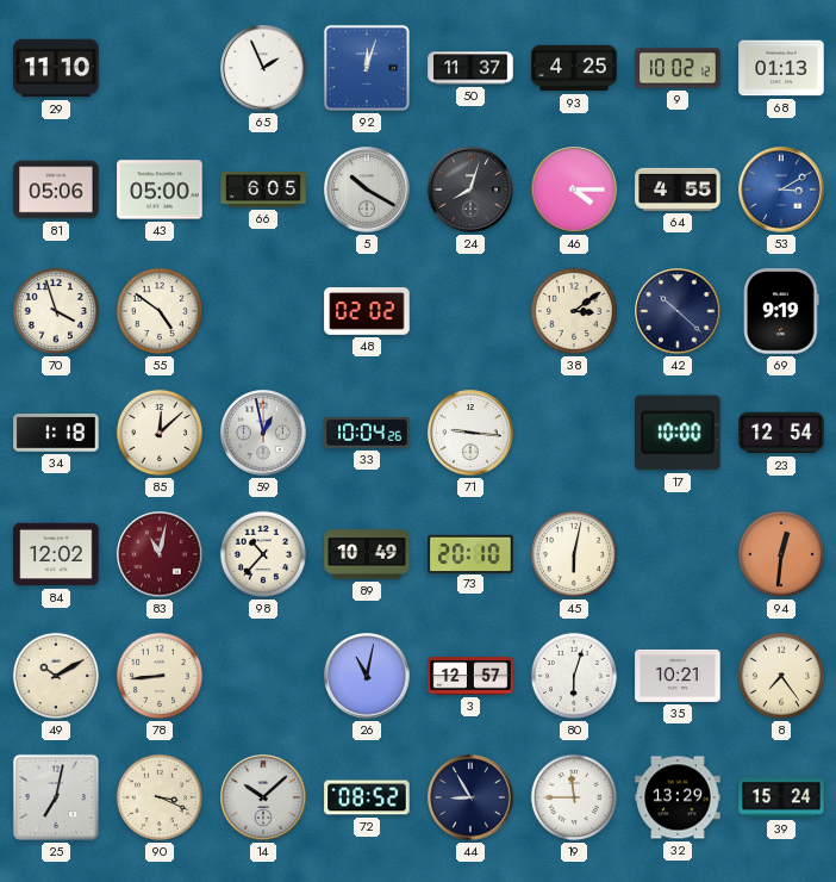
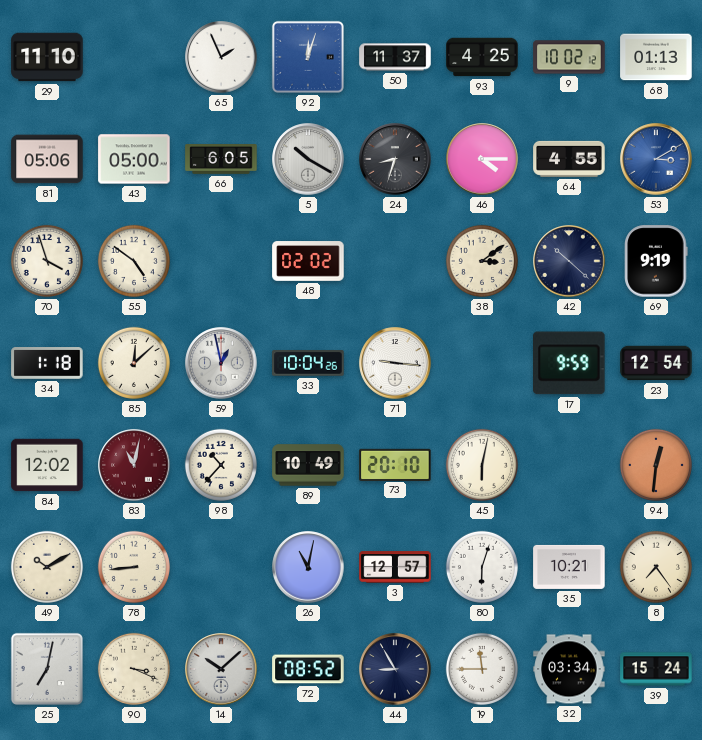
24: 8:03 -> 8:33
17: 10:00 -> 9:59
32: 13:29 -> 03:34
